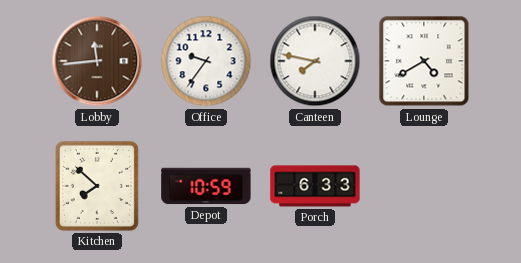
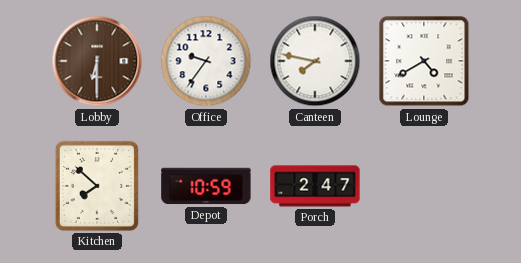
Lobby: 11:44 -> 6:30
Porch: 6:33 -> 2:47
